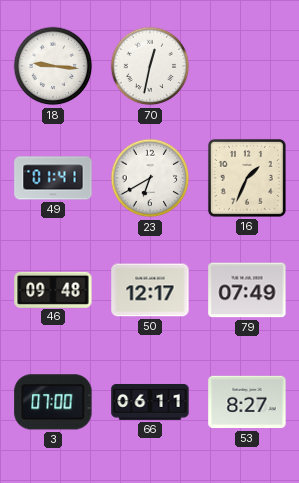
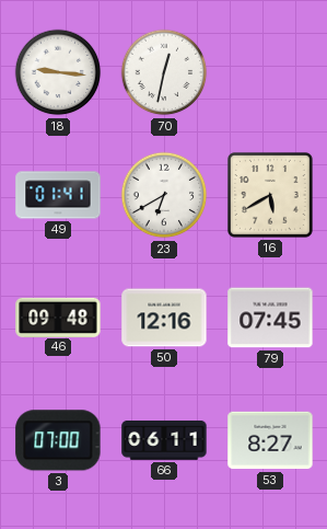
16: 1:34 -> 5:40
50: 12:17 -> 12:16
79: 07:49 -> 07:45
